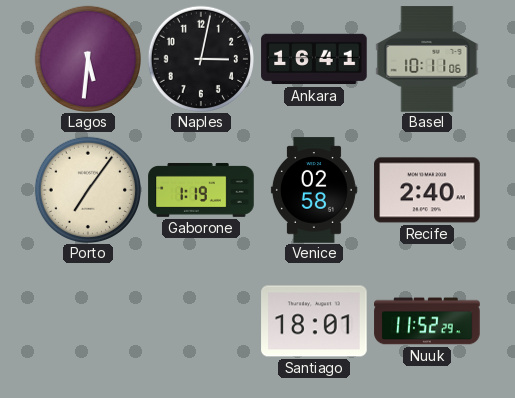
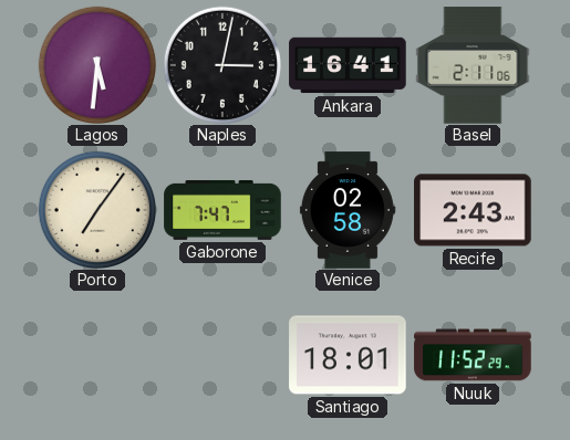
Basel: 10:11 -> 2:11
Gaborone: 1:19 -> 7:47
Recife: 2:40 -> 2:43
